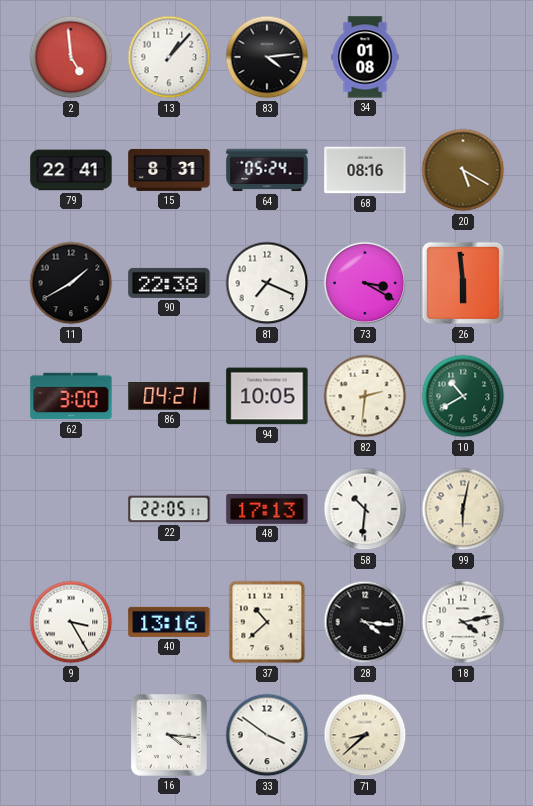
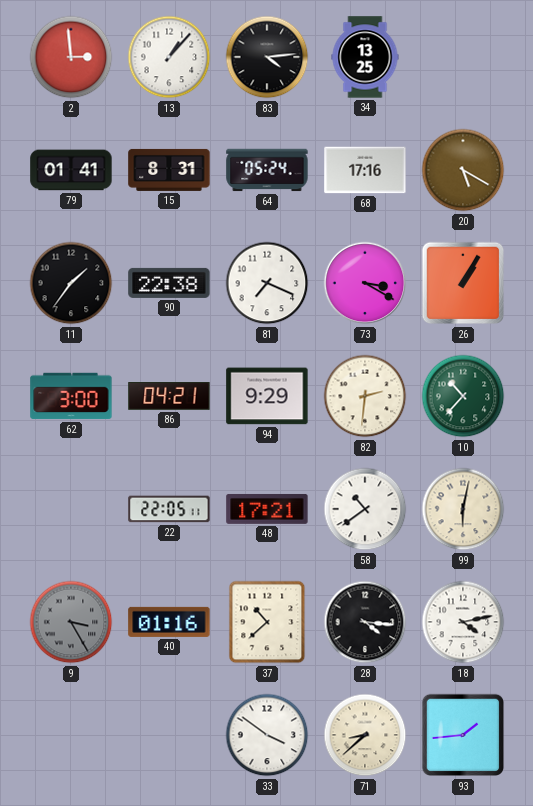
2: 4:59 -> 2:59
34: 01:08 -> 13:25
79: 22:41 -> 01:41
68: 08:16 -> 17:16
11: 1:40 -> 1:36
26: 5:59 -> 1:05
94: 10:05 -> 9:29
10: 10:40 -> 10:37
48: 17:13 -> 17:21
58: 10:31 -> 10:39
9 dial: white -> grey
40: 13:16 -> 01:16
16: 4:16 -> none
93: none -> 1:44
